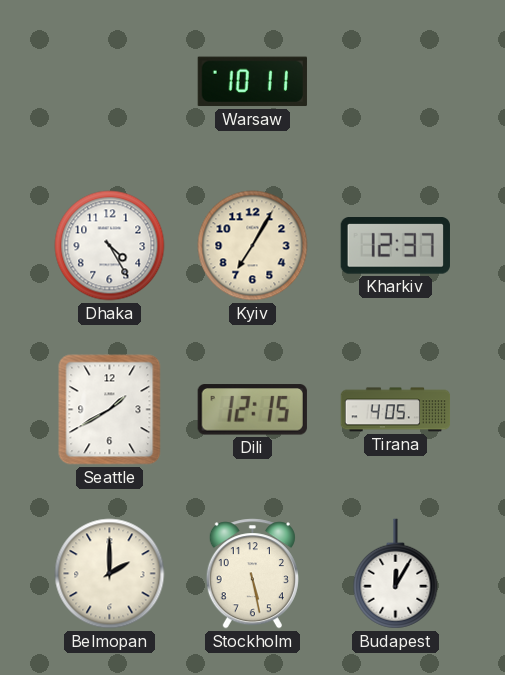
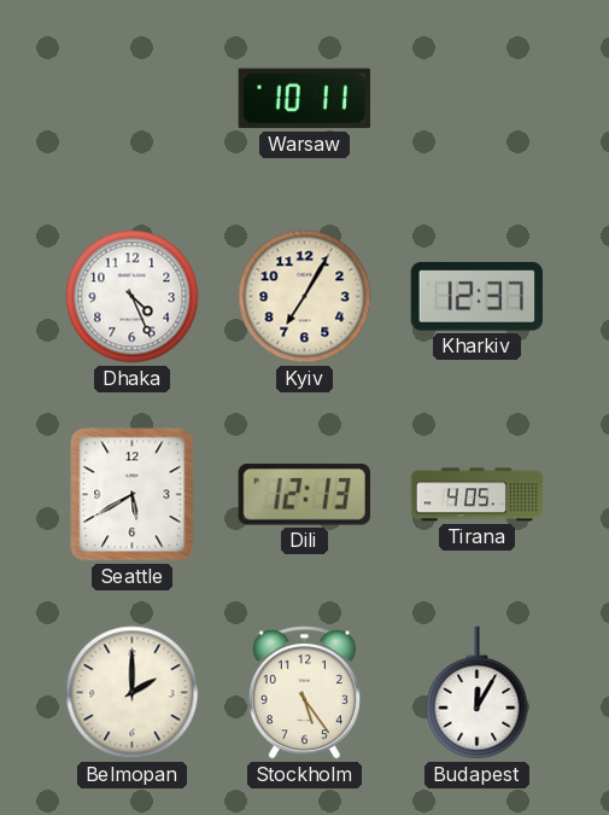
Dhaka: 4:25 -> 4:26
Seattle: 1:40 -> 5:40
Dili: 12:15 -> 12:13
Stockholm: 5:28 -> 5:24
